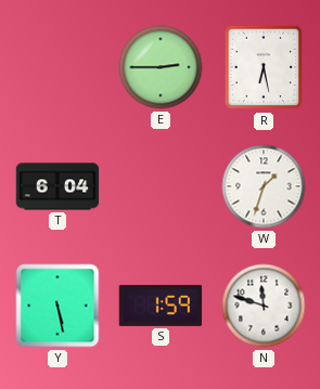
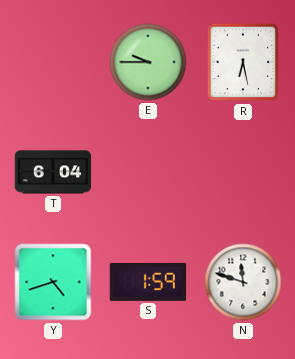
E: 2:45 -> 9:45
W: 1:33 -> none
Y: 5:28 -> 4:42
